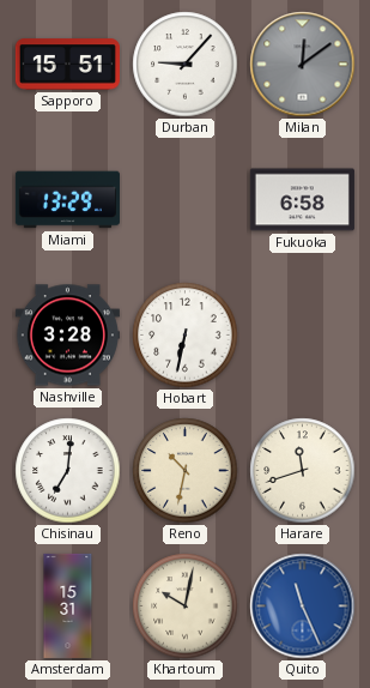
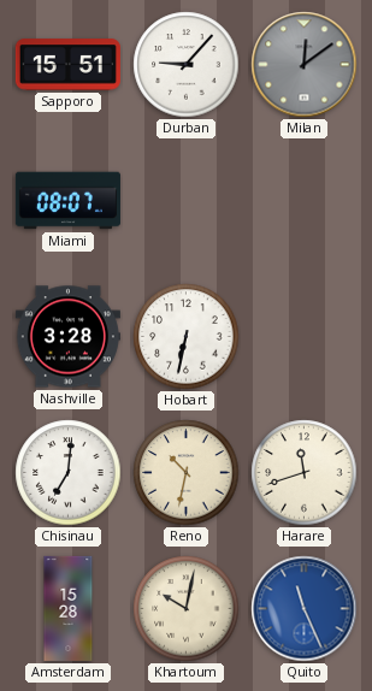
Miami: 13:29 -> 08:07
Fukuoka: 6:58 -> none
Amsterdam: 15:31 -> 15:28
